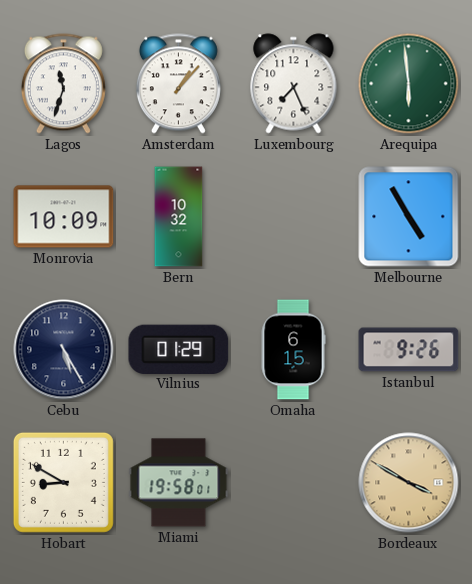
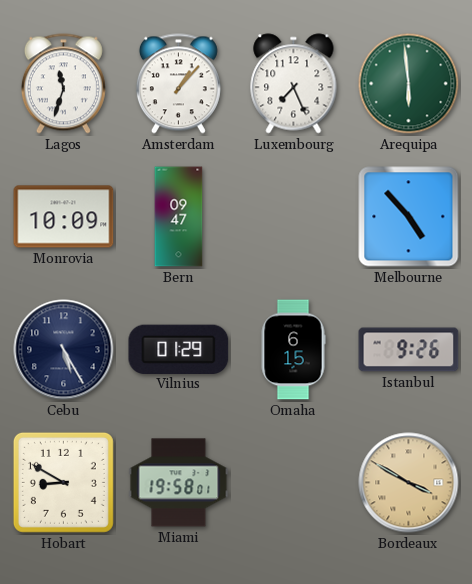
Bern: 10:32 -> 09:47
Melbourne: 4:55 -> 4:53
